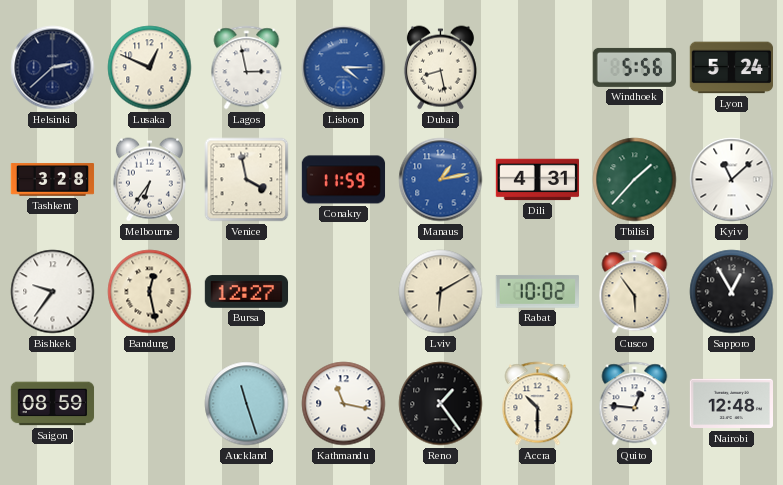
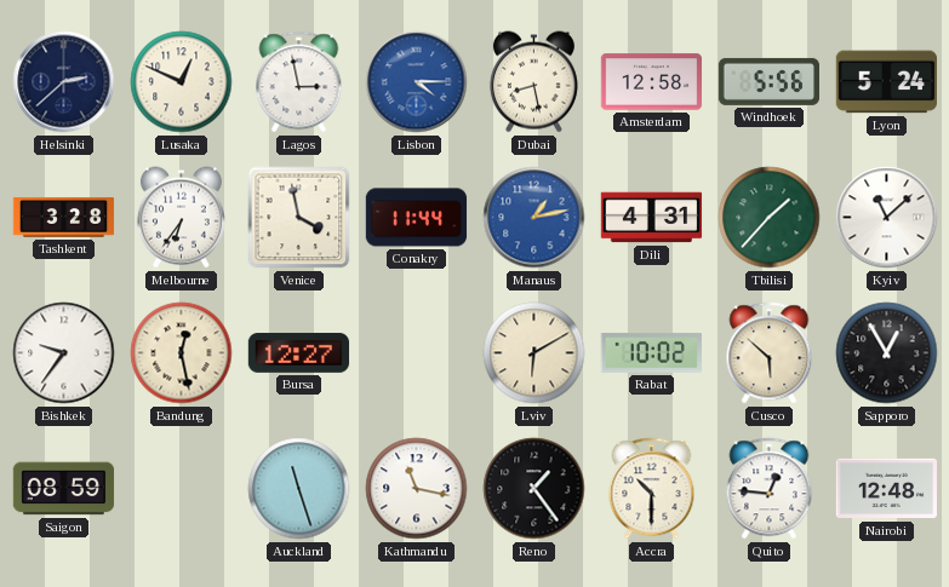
Amsterdam: none -> 12:58
Conakry: 11:59 -> 11:44
Cusco: 5:54 -> 5:52
